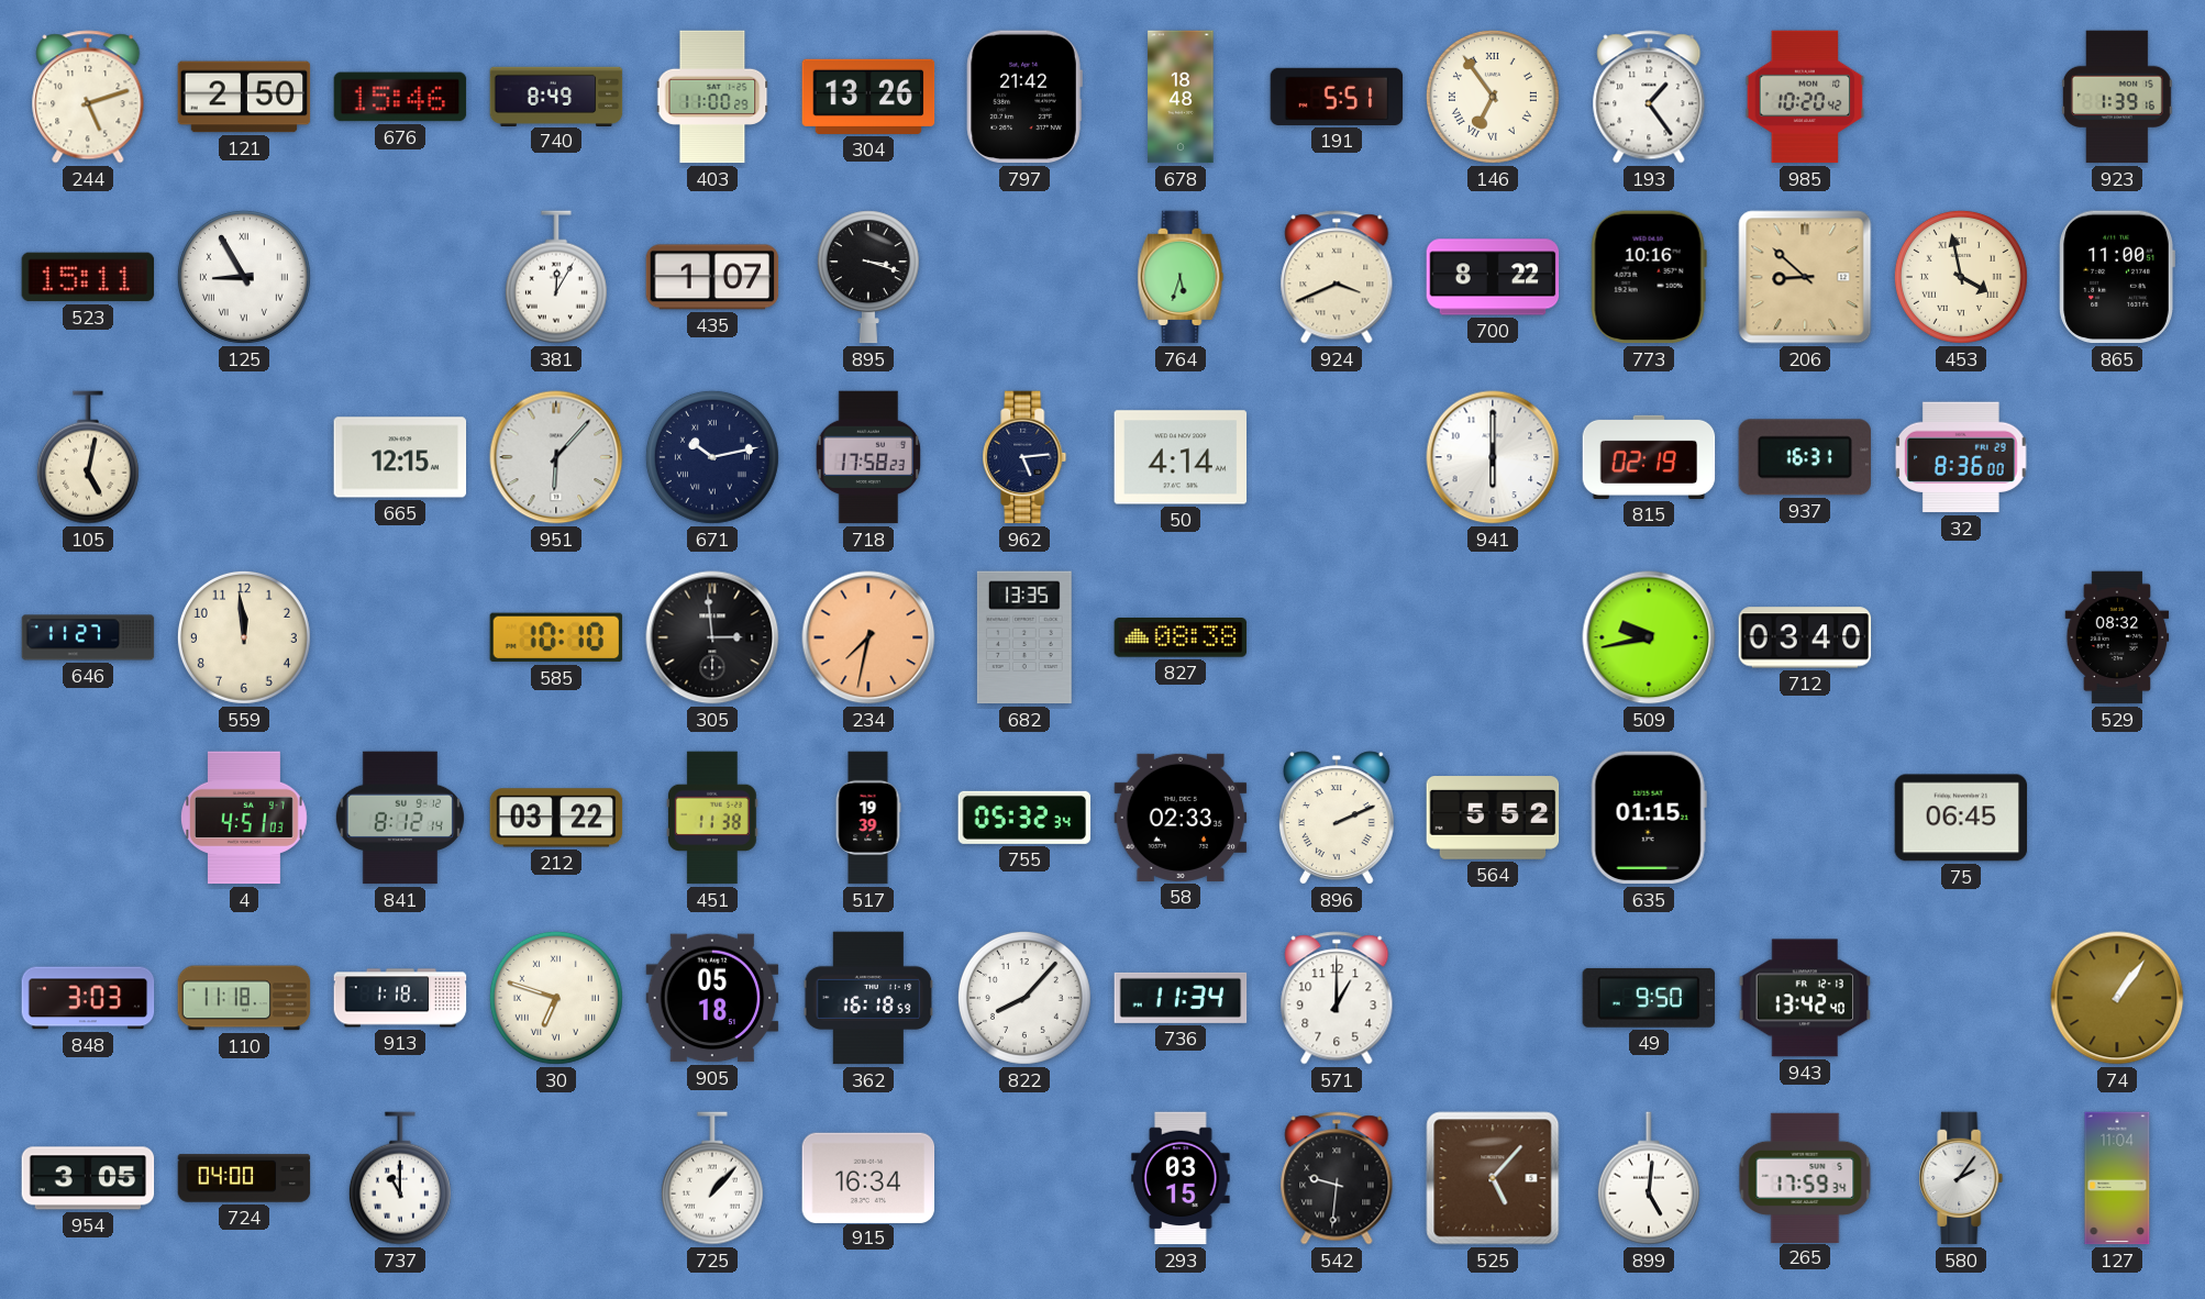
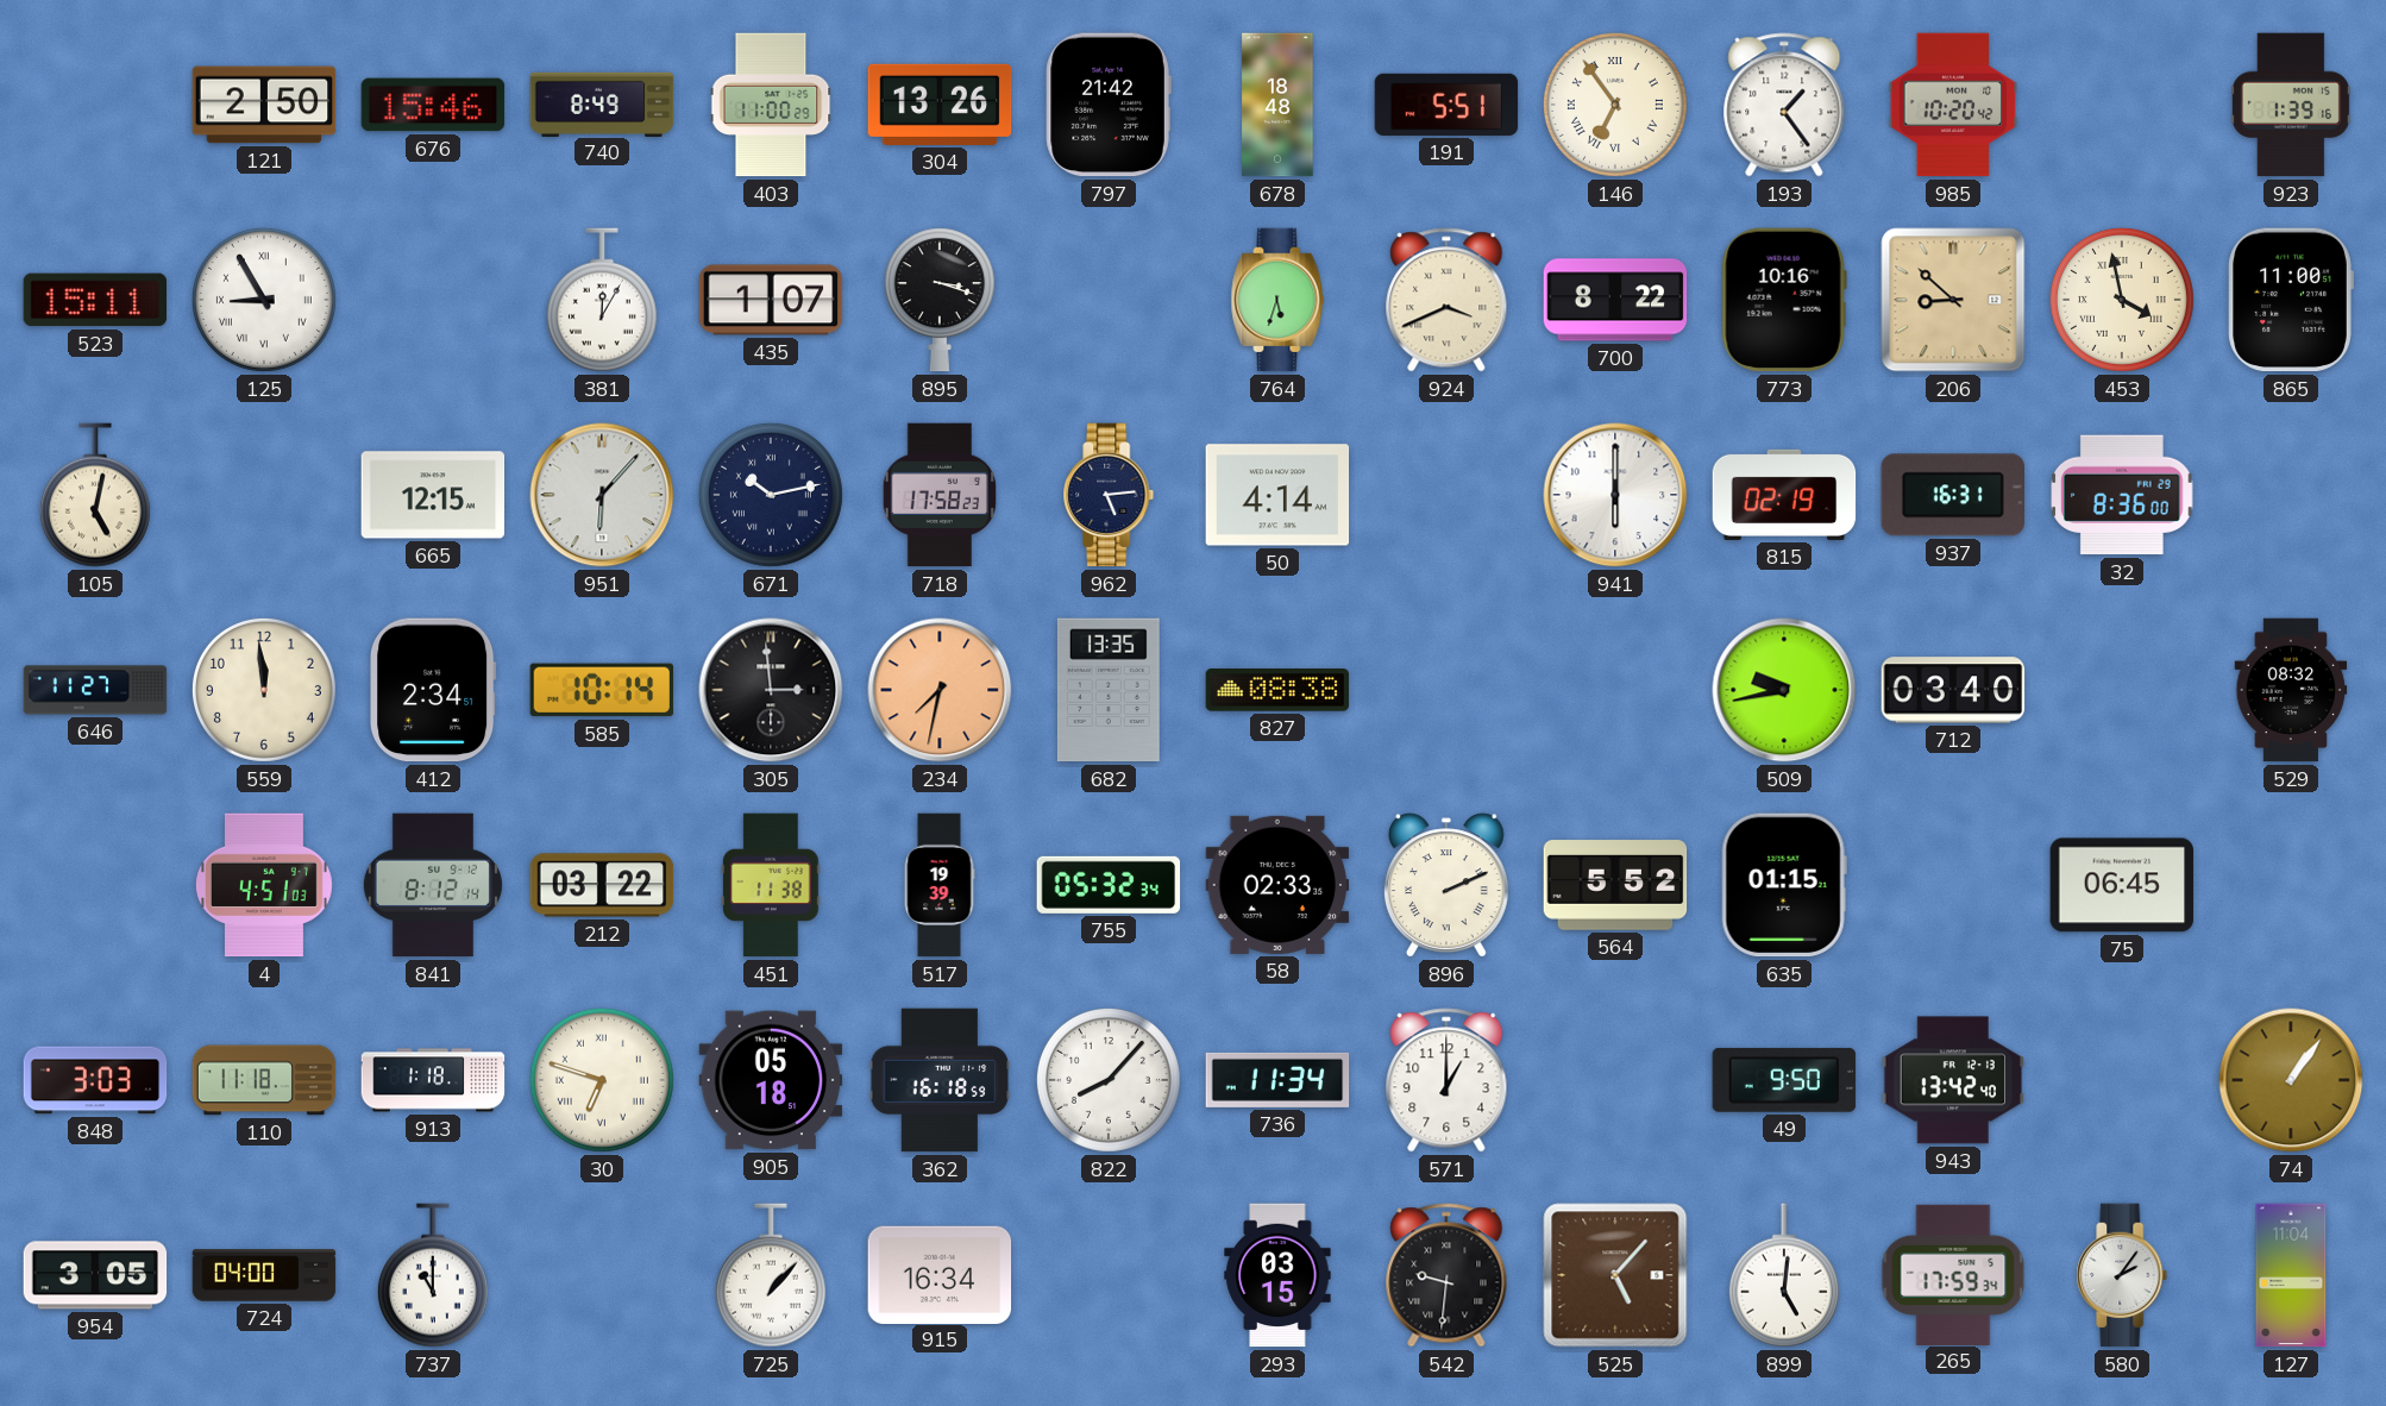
244: 5:12 -> none
412: none -> 2:34
585: 10:10 -> 10:14
